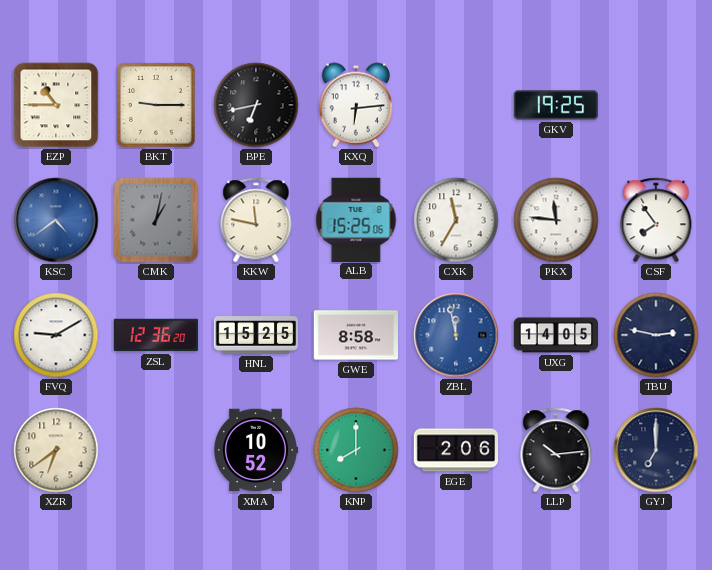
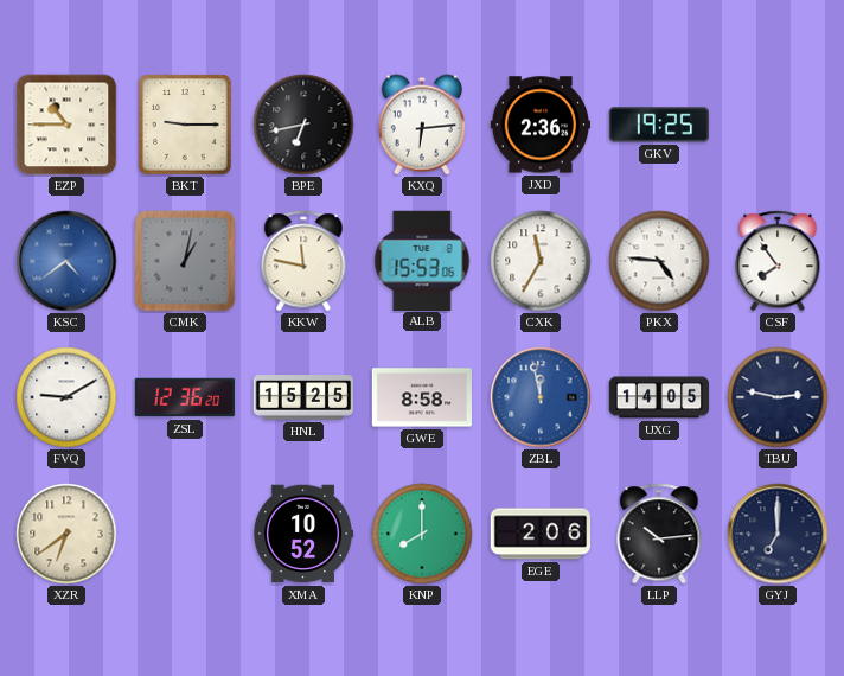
JXD: none -> 2:36
ALB: 15:25 -> 15:53
PKX: 11:46 -> 4:46
